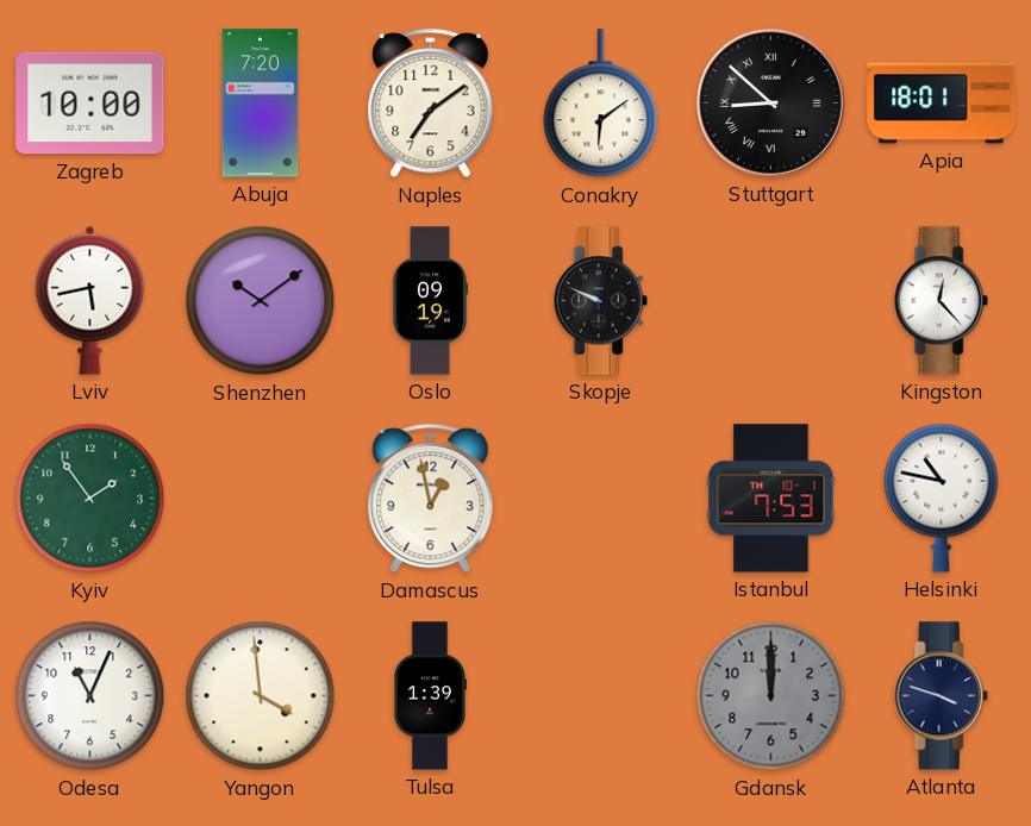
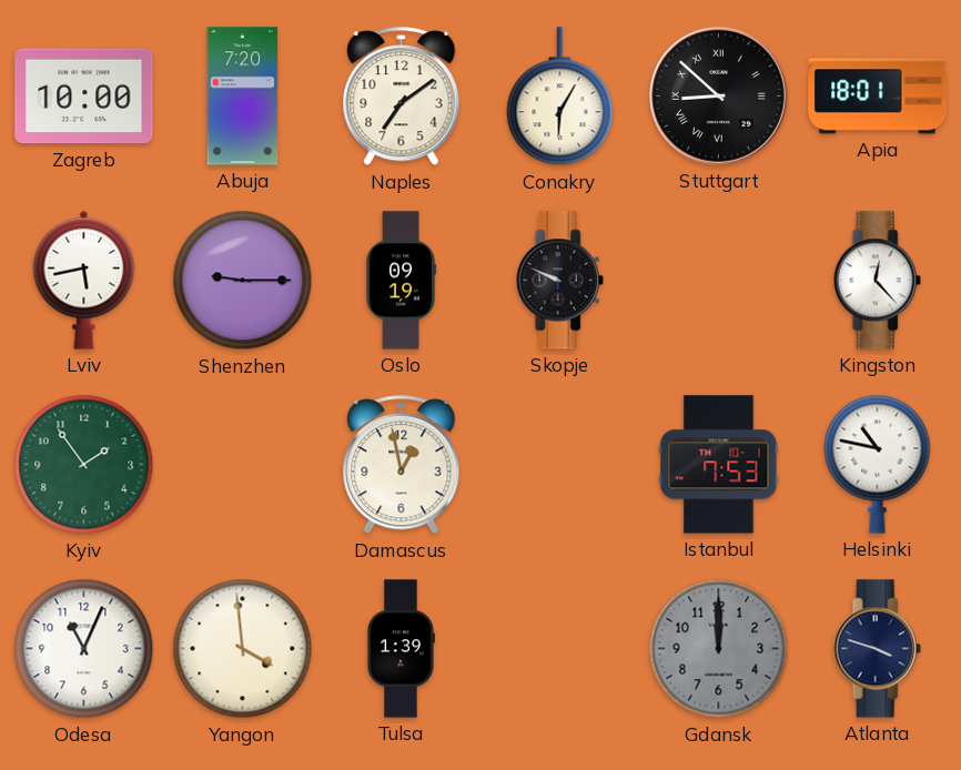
Conakry: 6:09 -> 6:05
Shenzhen: 10:09 -> 9:15
